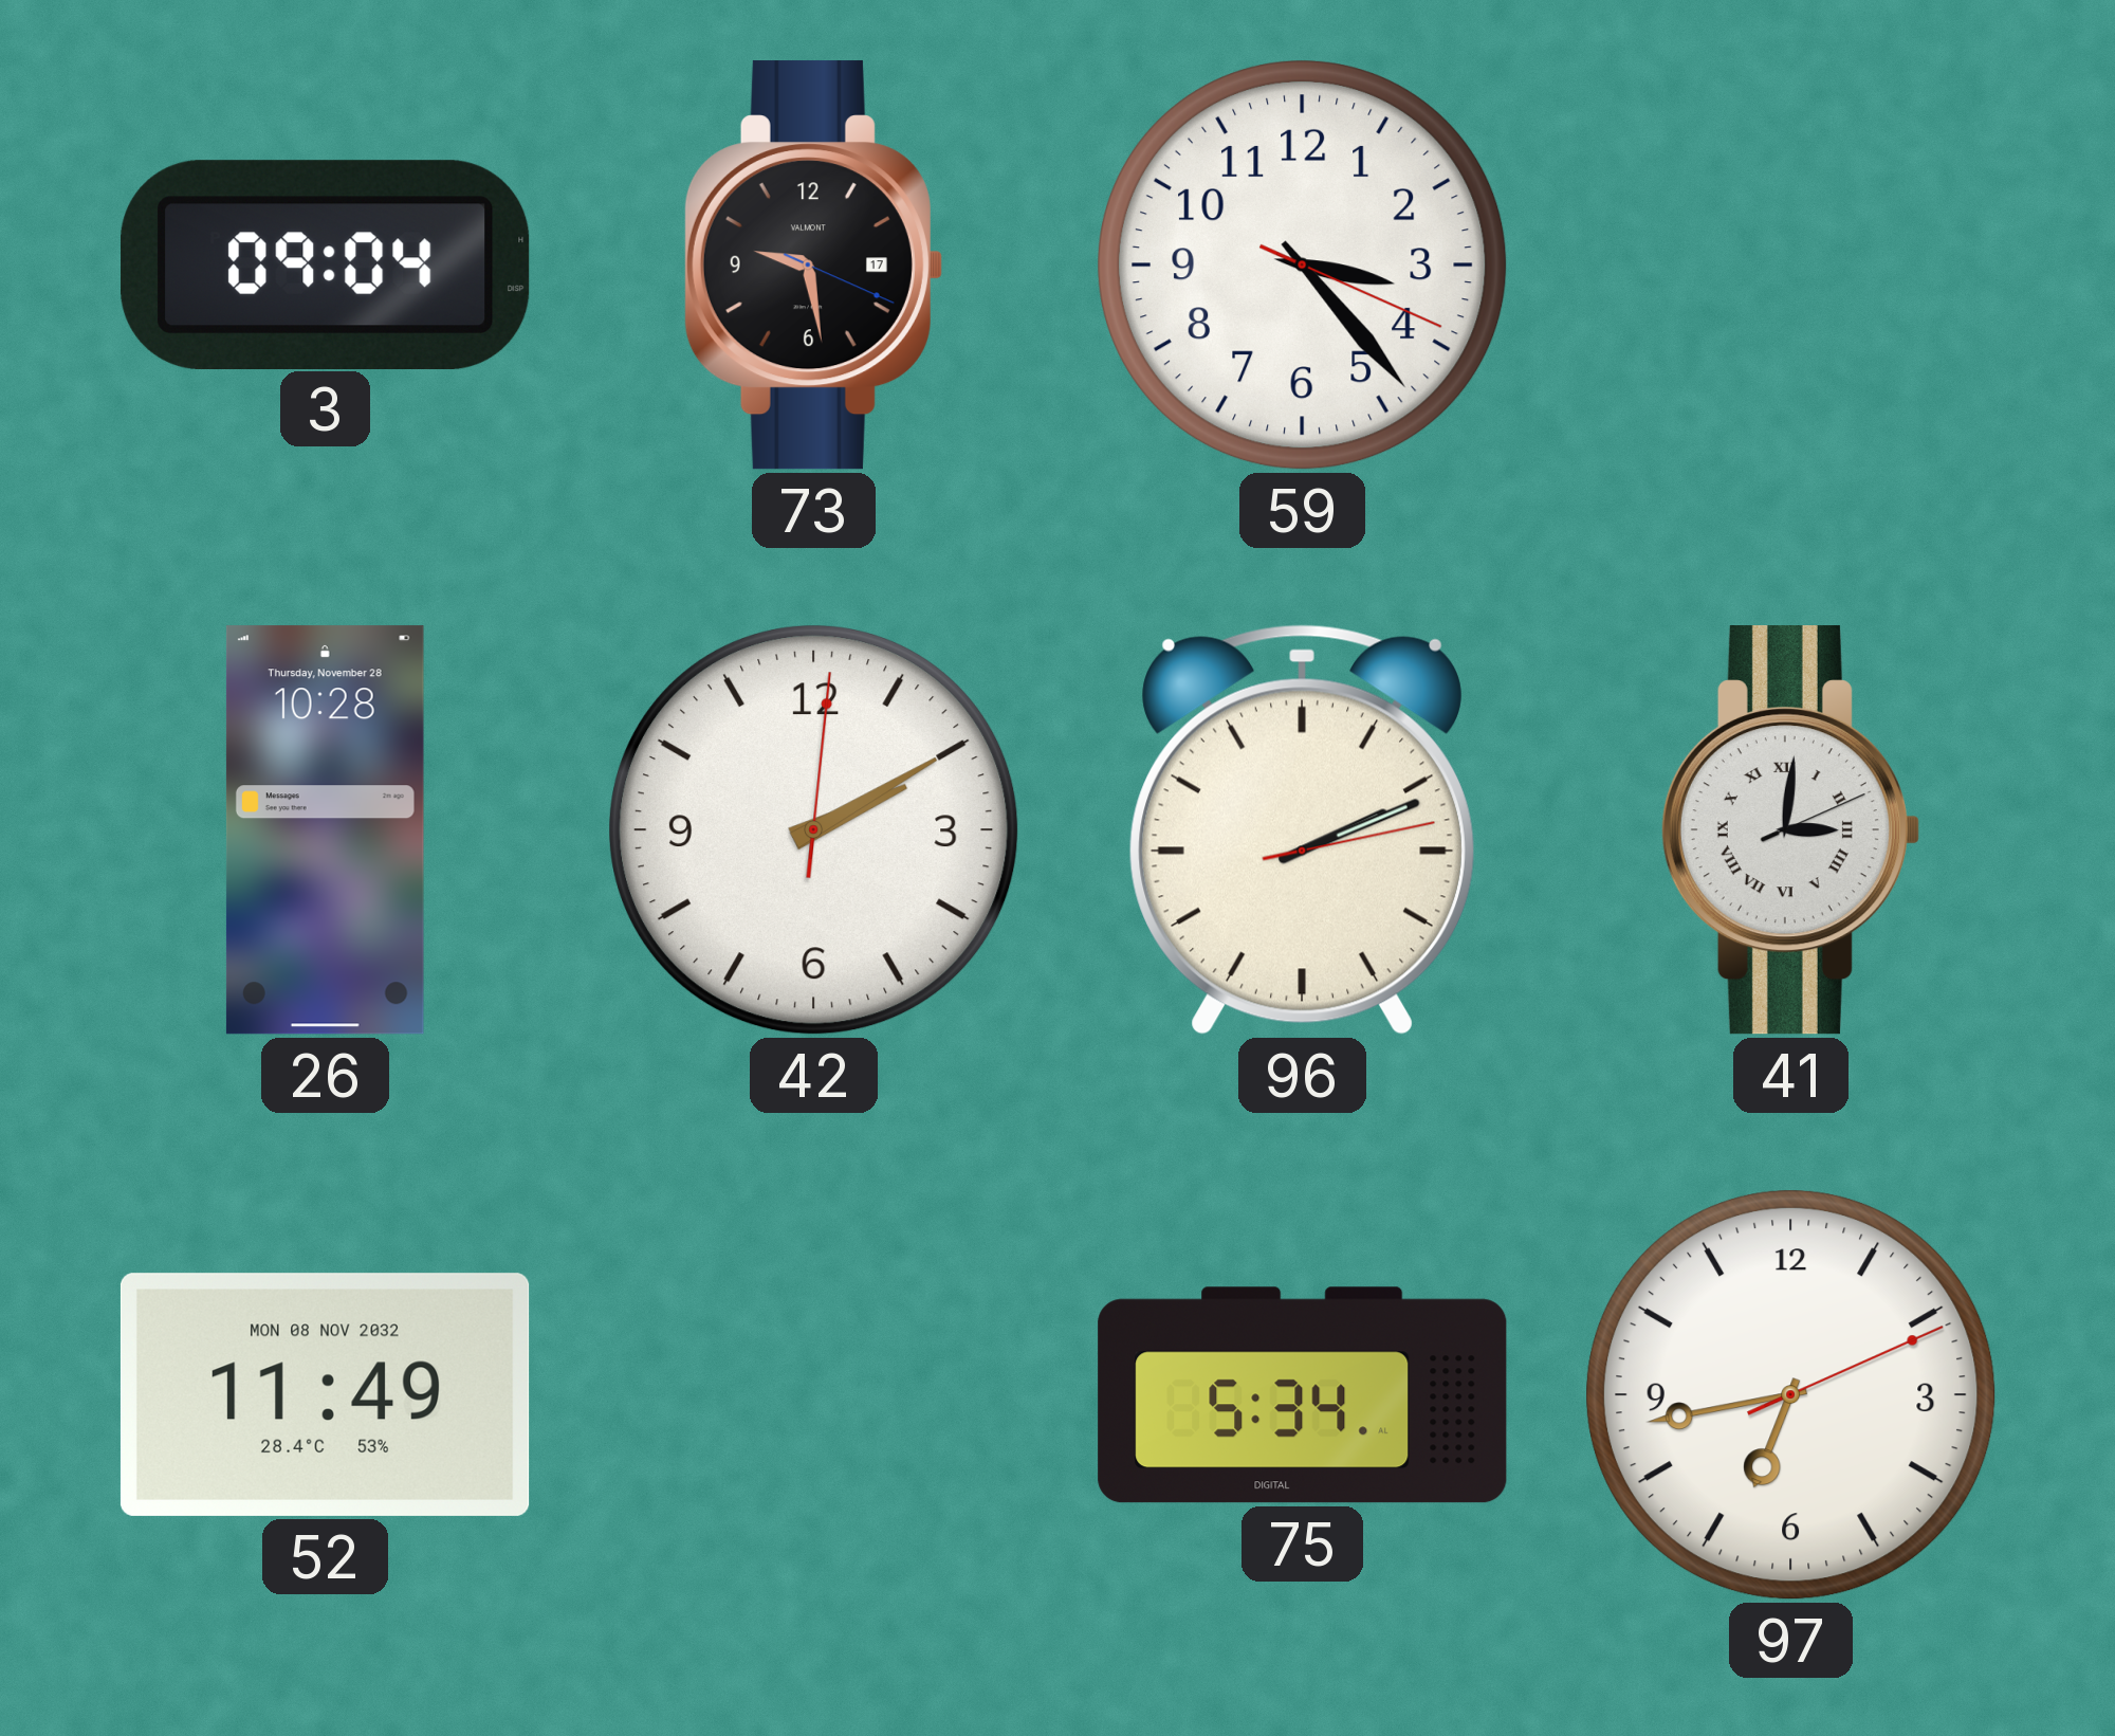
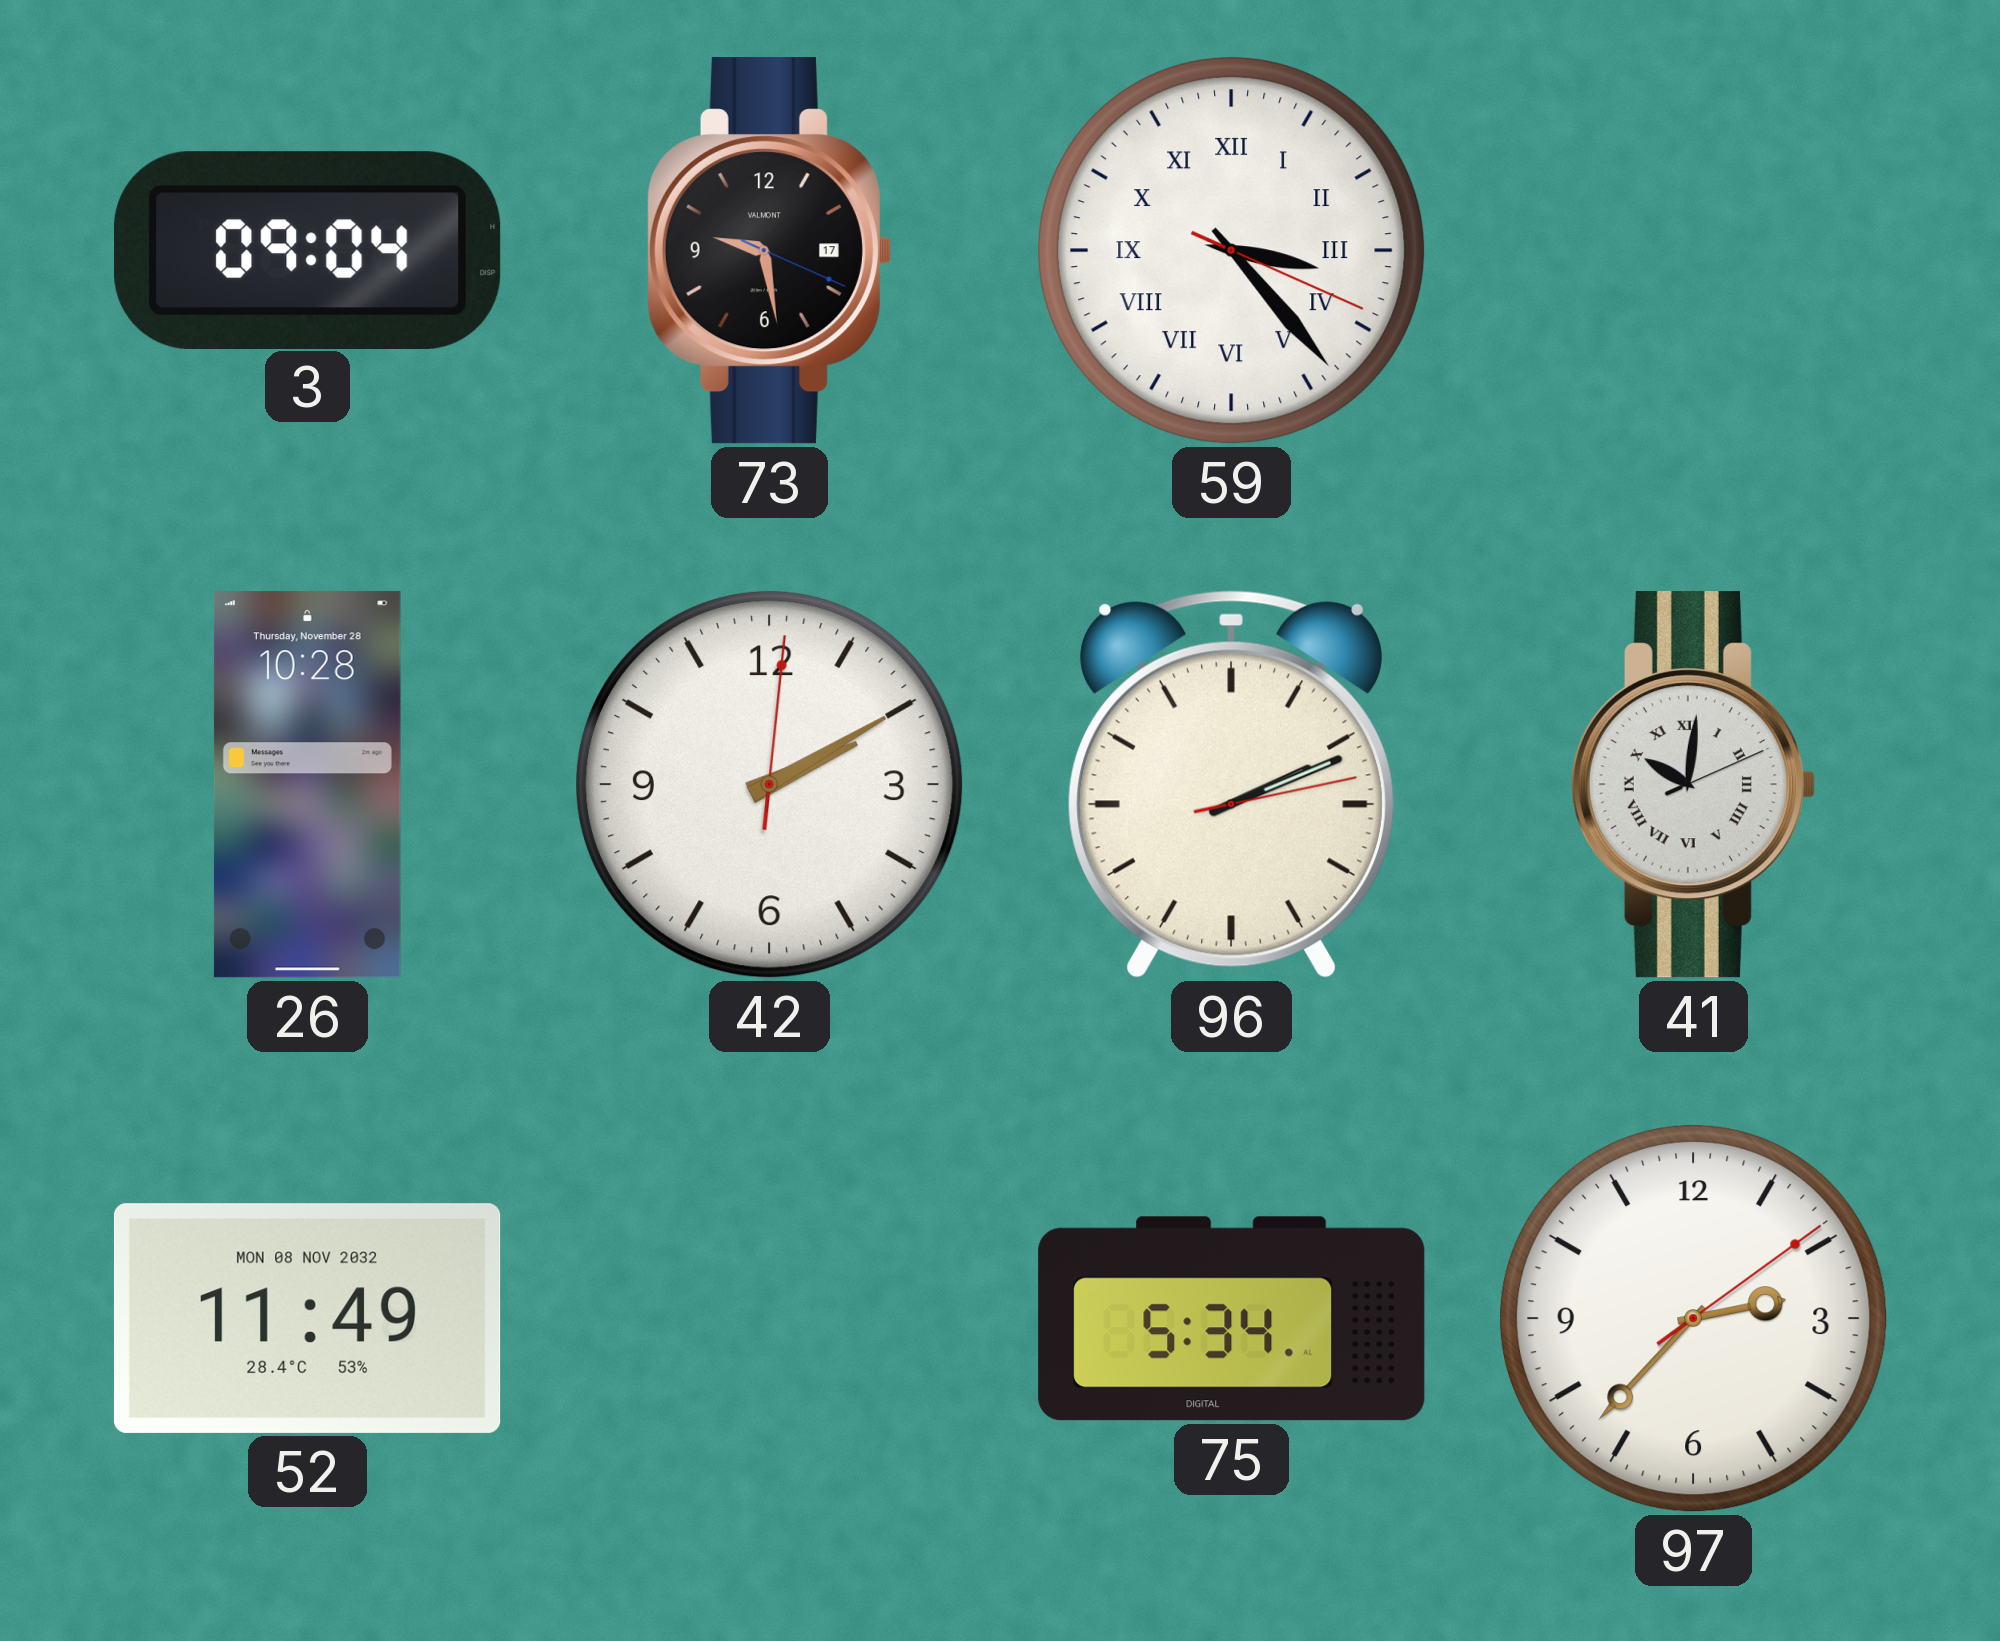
59 numerals: Arabic -> Roman
41: 3:01 -> 10:01
97: 6:43 -> 2:37
